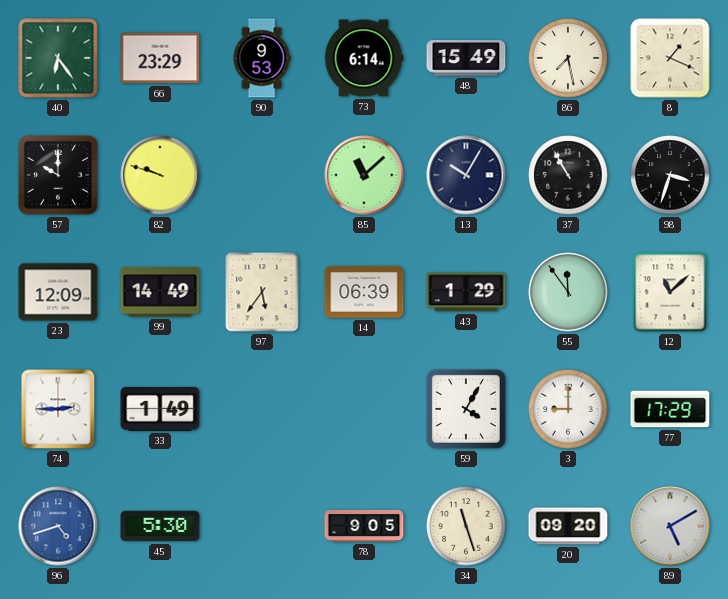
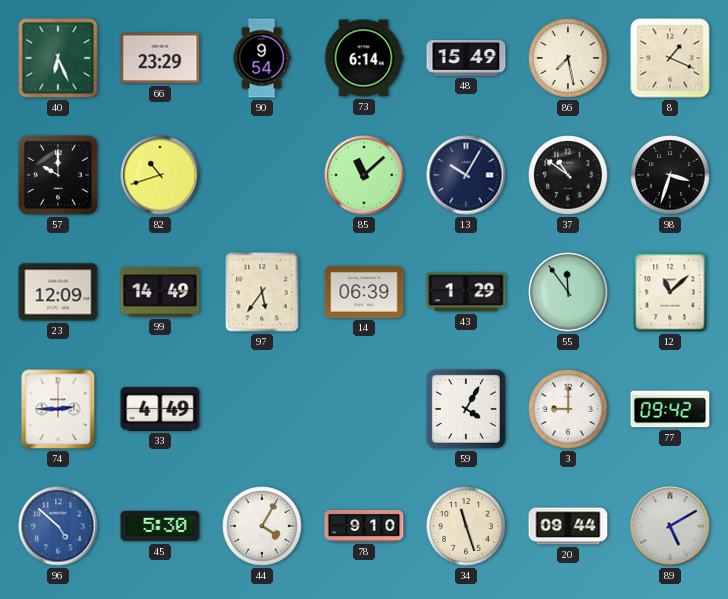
40: 6:24 -> 6:26
90: 9:53 -> 9:54
82: 9:48 -> 10:42
37: 10:55 -> 10:51
33: 1:49 -> 4:49
77: 17:29 -> 09:42
96: 4:42 -> 4:52
44: none -> 4:05
78: 9:05 -> 9:10
20: 09:20 -> 09:44
